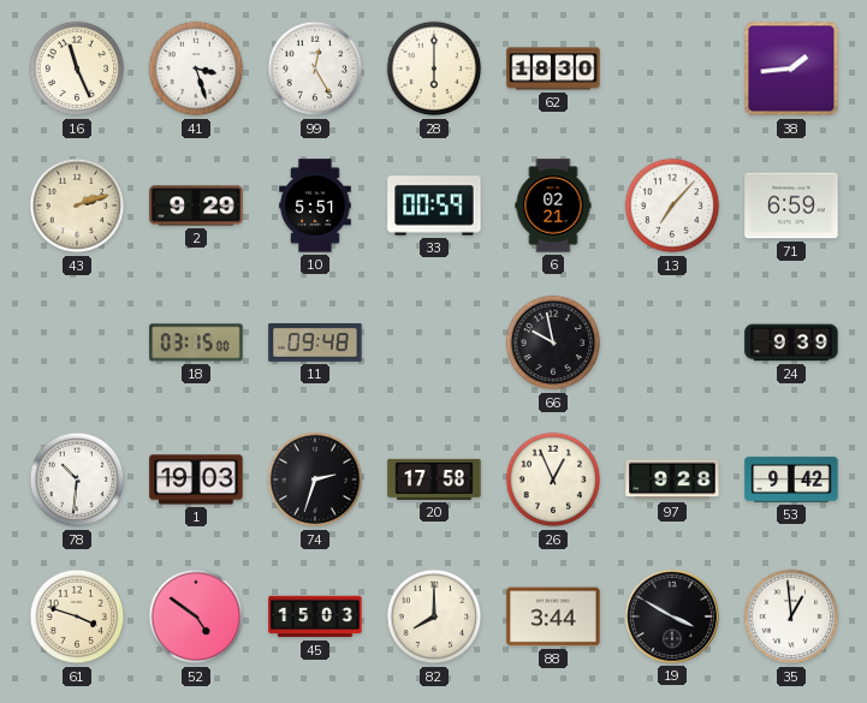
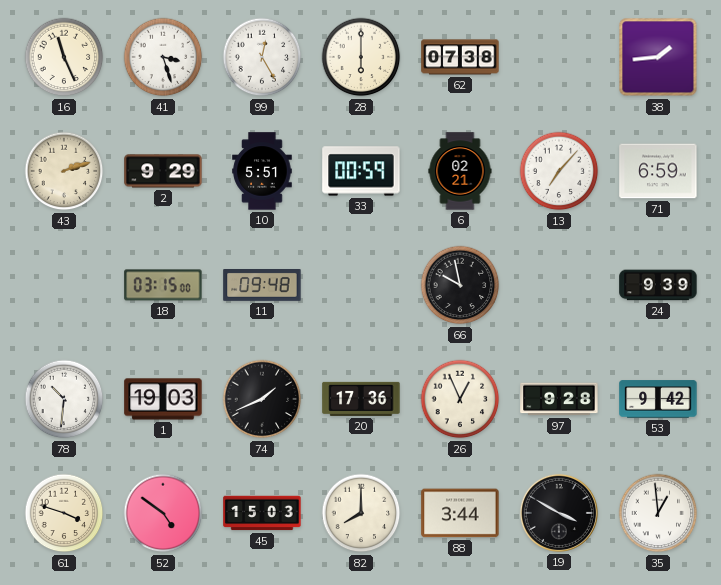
62: 18:30 -> 07:38
74: 2:33 -> 1:41
20: 17:58 -> 17:36
